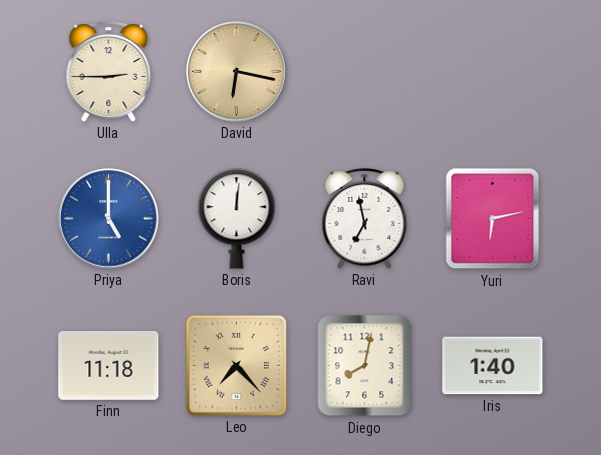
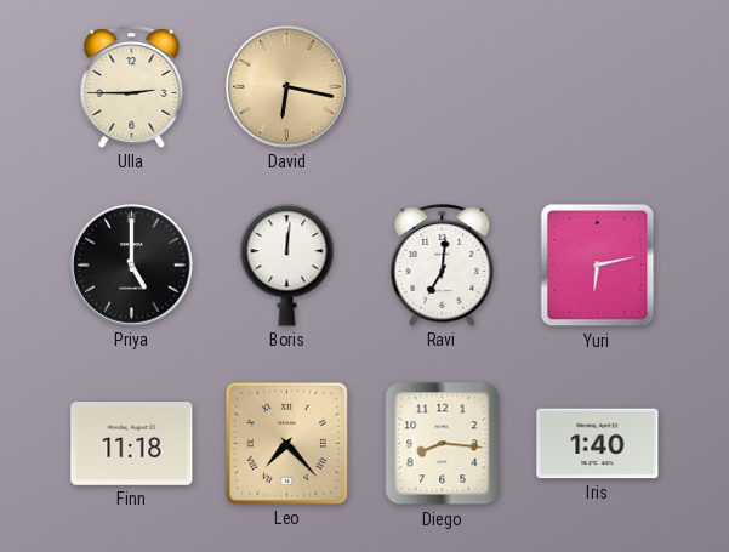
Priya dial: blue -> black
Ravi: 6:58 -> 7:01
Diego: 8:02 -> 8:16
